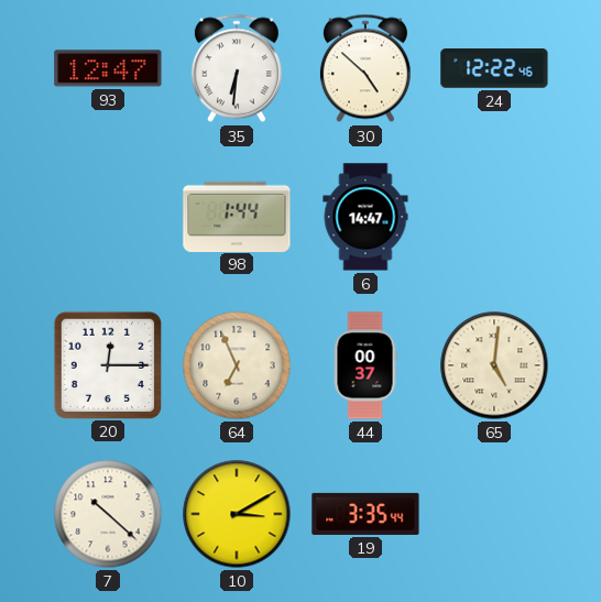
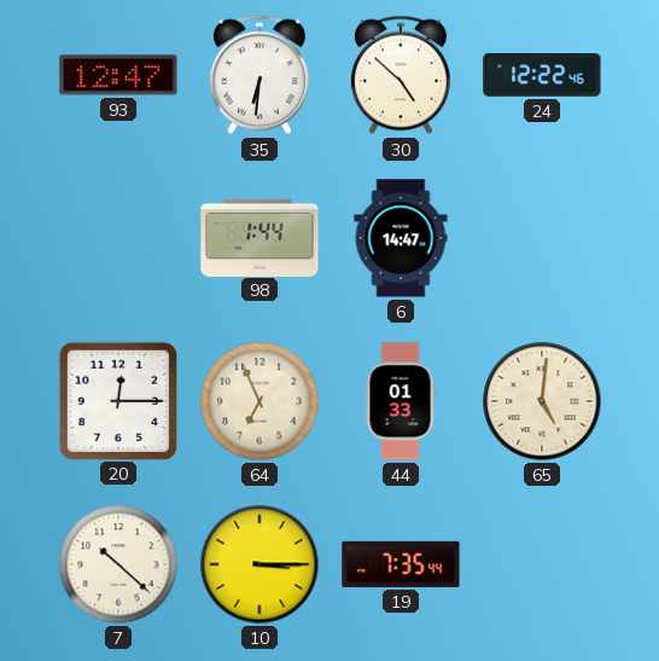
44: 00:37 -> 01:33
10: 3:10 -> 3:15
19: 3:35 -> 7:35
